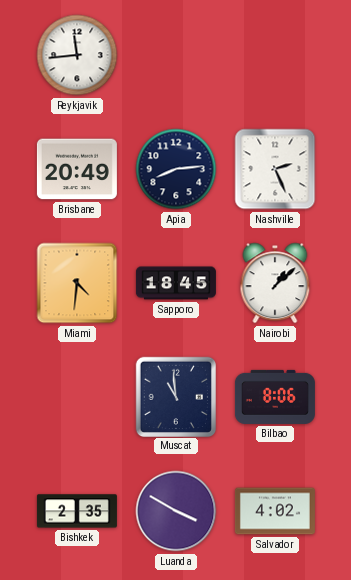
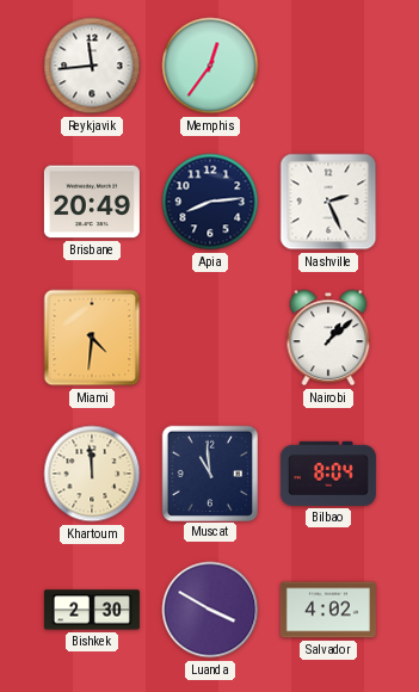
Memphis: none -> 12:36
Sapporo: 18:45 -> none
Khartoum: none -> 11:59
Bilbao: 8:06 -> 8:04
Bishkek: 2:35 -> 2:30
